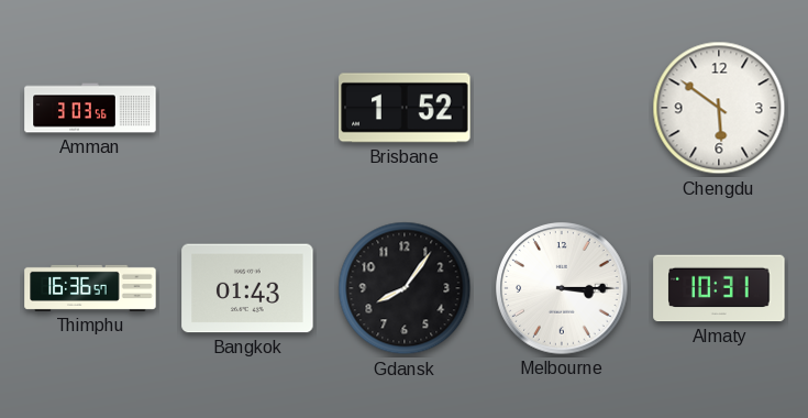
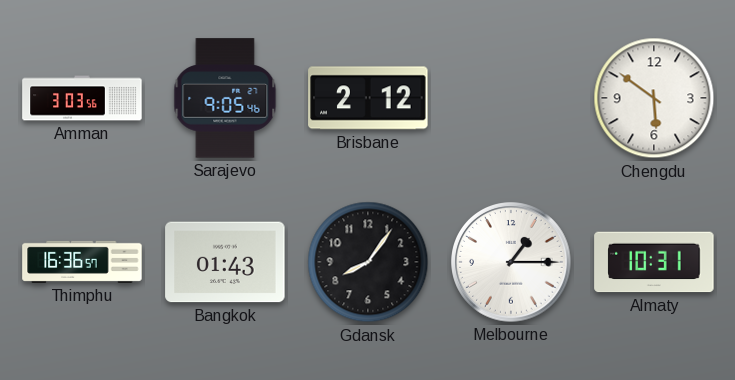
Sarajevo: none -> 9:05
Brisbane: 1:52 -> 2:12
Melbourne: 3:15 -> 1:15
